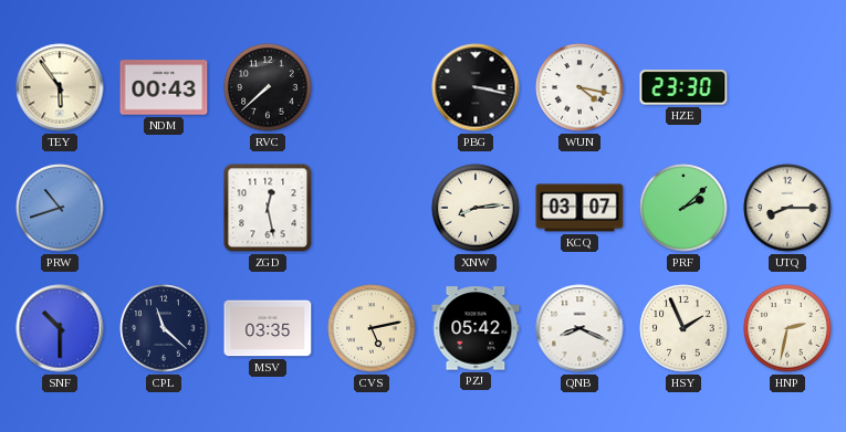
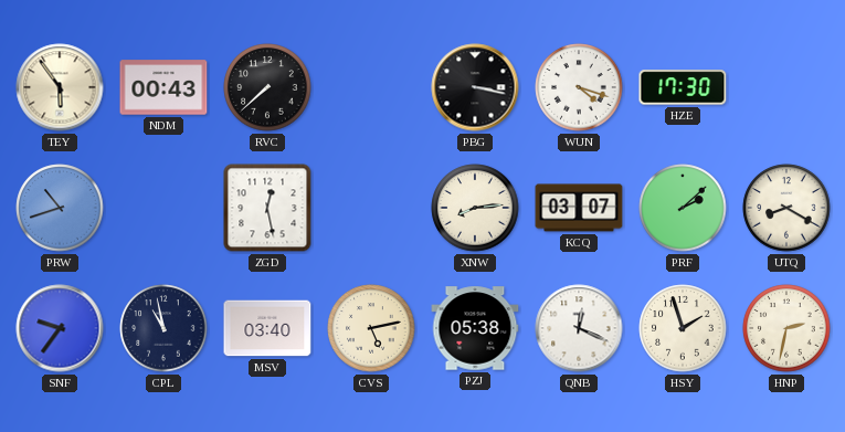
WUN: 4:17 -> 4:18
HZE: 23:30 -> 17:30
UTQ: 8:15 -> 8:20
SNF: 10:30 -> 9:36
CPL: 11:22 -> 10:58
MSV: 03:35 -> 03:40
PZJ: 05:42 -> 05:38
QNB: 8:19 -> 12:19
HSY: 1:56 -> 1:57
